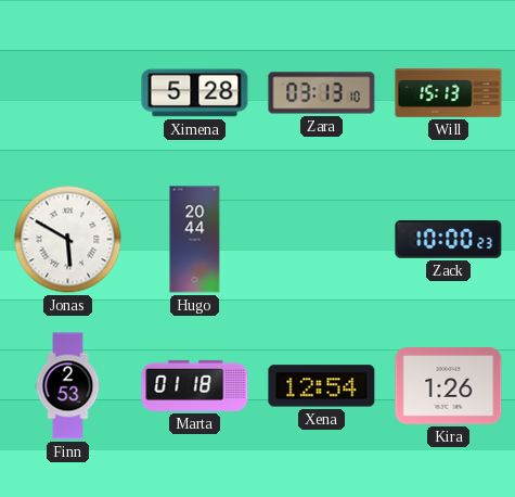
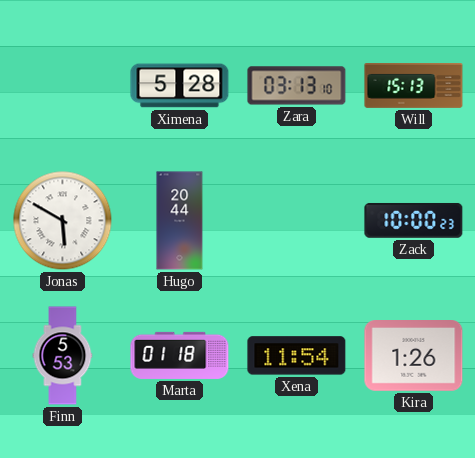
Finn: 2:53 -> 5:53
Xena: 12:54 -> 11:54
